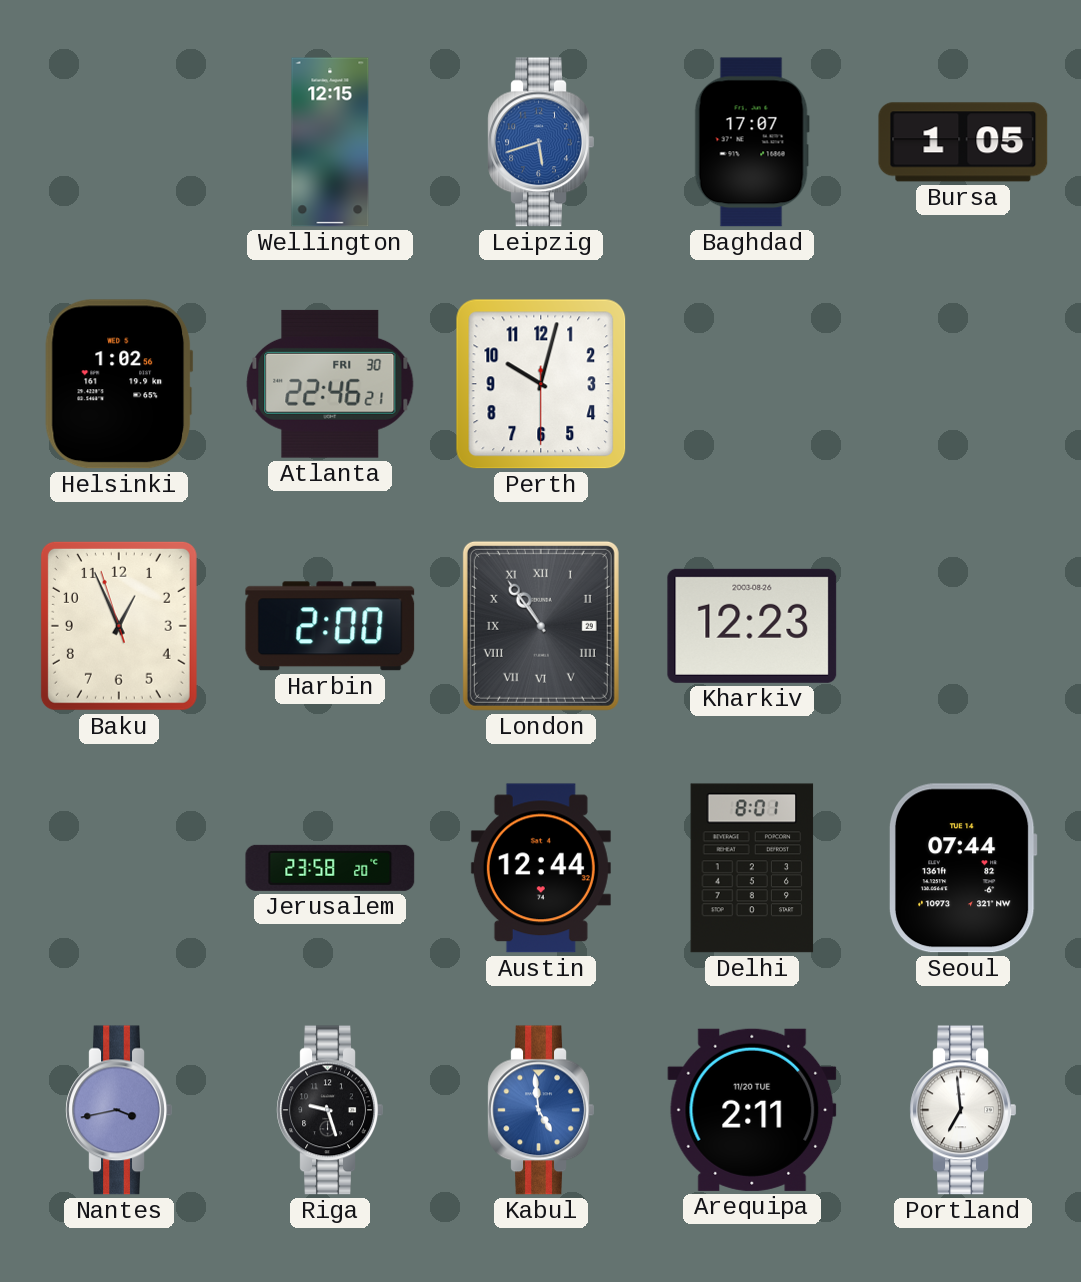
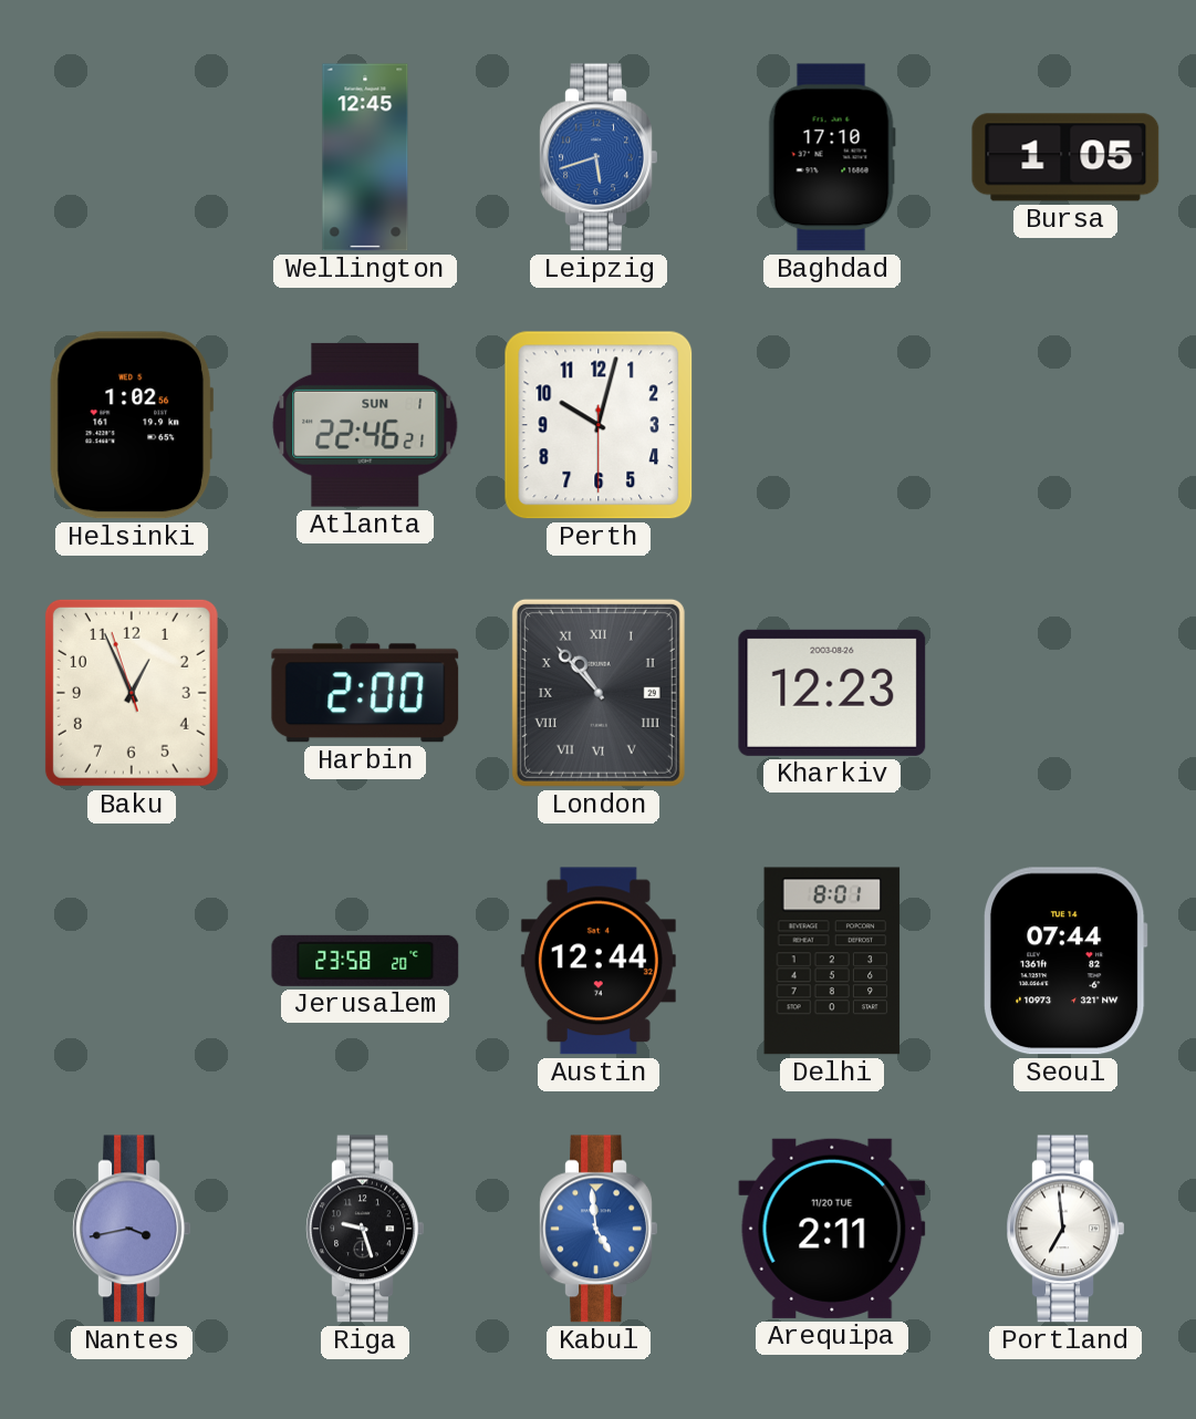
Wellington: 12:15 -> 12:45
Baghdad: 17:07 -> 17:10
Atlanta date: FRI 30 -> SUN 1
London: 10:54 -> 10:53
